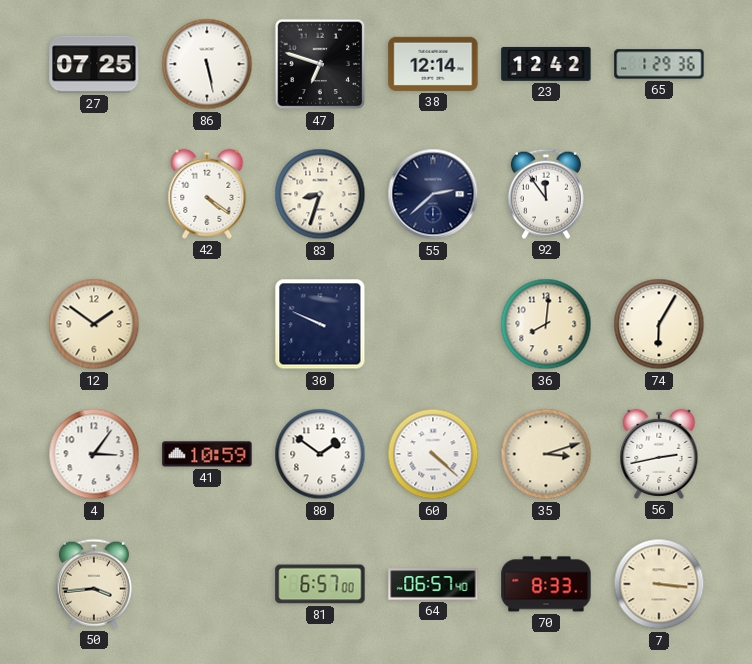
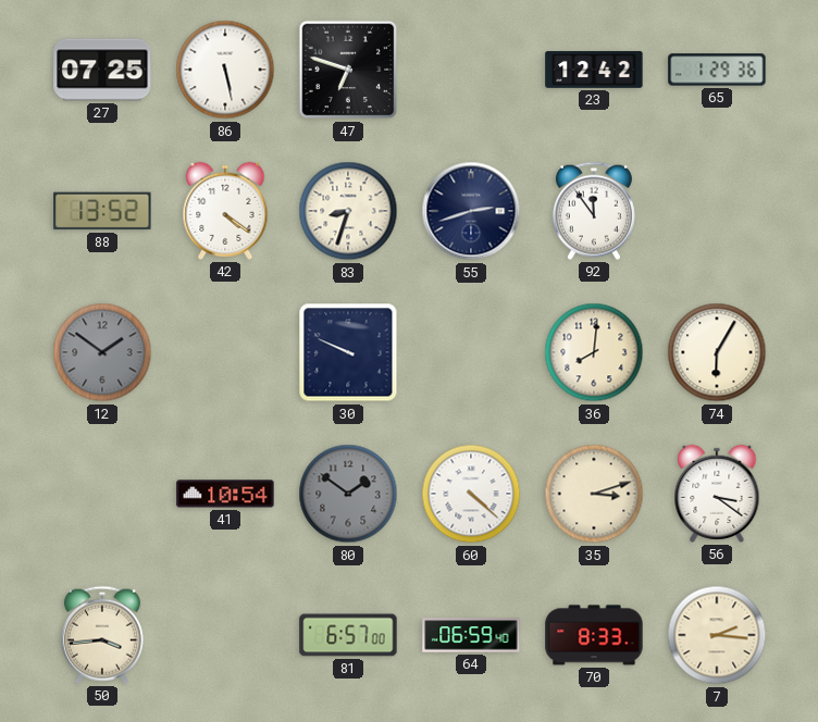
38: 12:14 -> none
88: none -> 13:52
55: 2:38 -> 2:42
12 dial: cream -> grey
4: 3:06 -> none
41: 10:59 -> 10:54
80 dial: white -> grey
56: 2:43 -> 3:21
64: 06:57 -> 06:59
7: 3:16 -> 2:16
